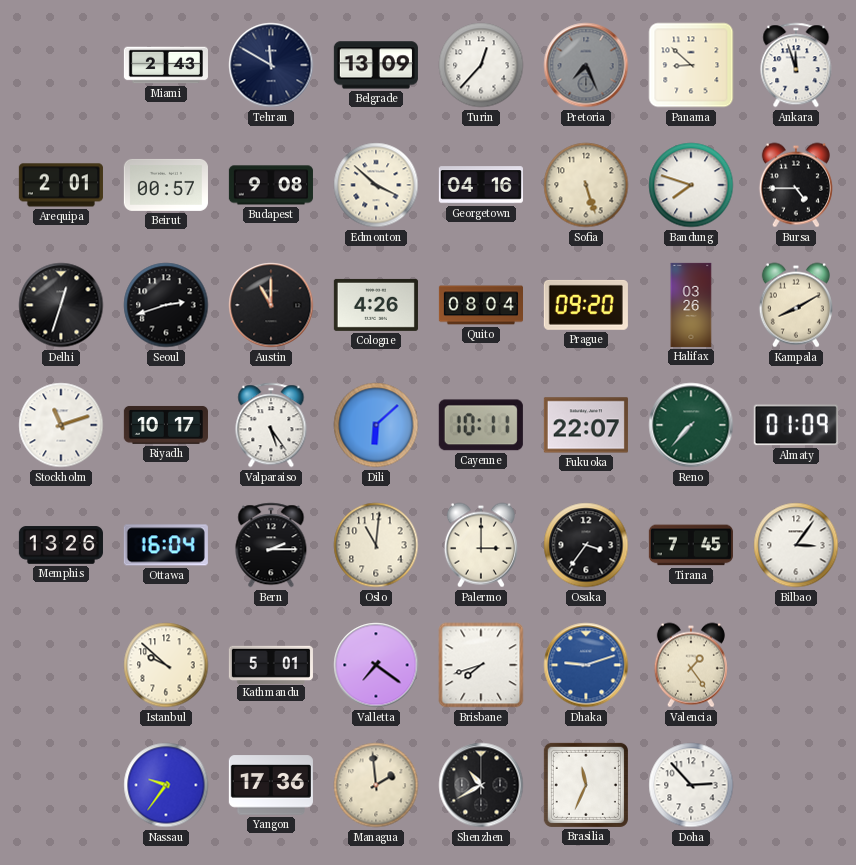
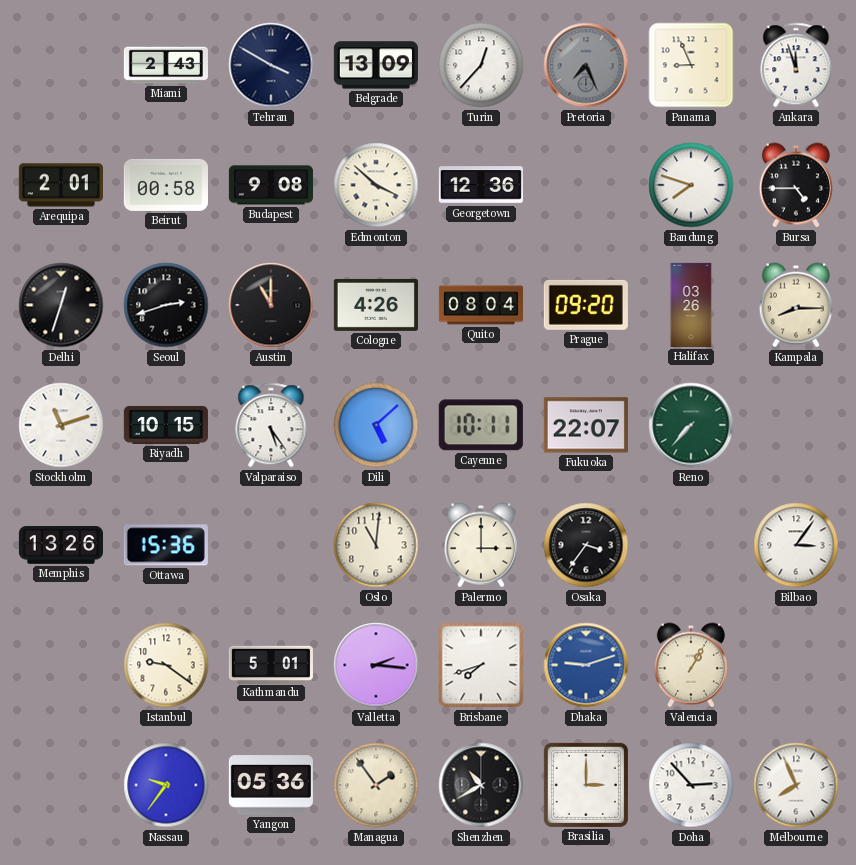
Tehran: 11:50 -> 3:50
Panama: 8:52 -> 8:56
Beirut: 00:57 -> 00:58
Georgetown: 04:16 -> 12:36
Sofia: 5:27 -> none
Kampala: 8:10 -> 8:15
Riyadh: 10:17 -> 10:15
Dili: 6:08 -> 5:08
Almaty: 01:09 -> none
Ottawa: 16:04 -> 15:36
Bern: 2:15 -> none
Tirana: 7:45 -> none
Istanbul: 9:52 -> 9:21
Valletta: 7:21 -> 2:16
Valencia: 1:24 -> 1:05
Yangon: 17:36 -> 05:36
Managua: 1:59 -> 1:54
Brasilia: 11:34 -> 3:00
Melbourne: none -> 7:56
